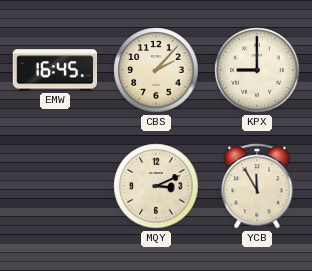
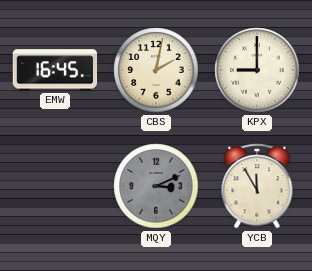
CBS: 2:07 -> 2:02
MQY dial: cream -> grey
